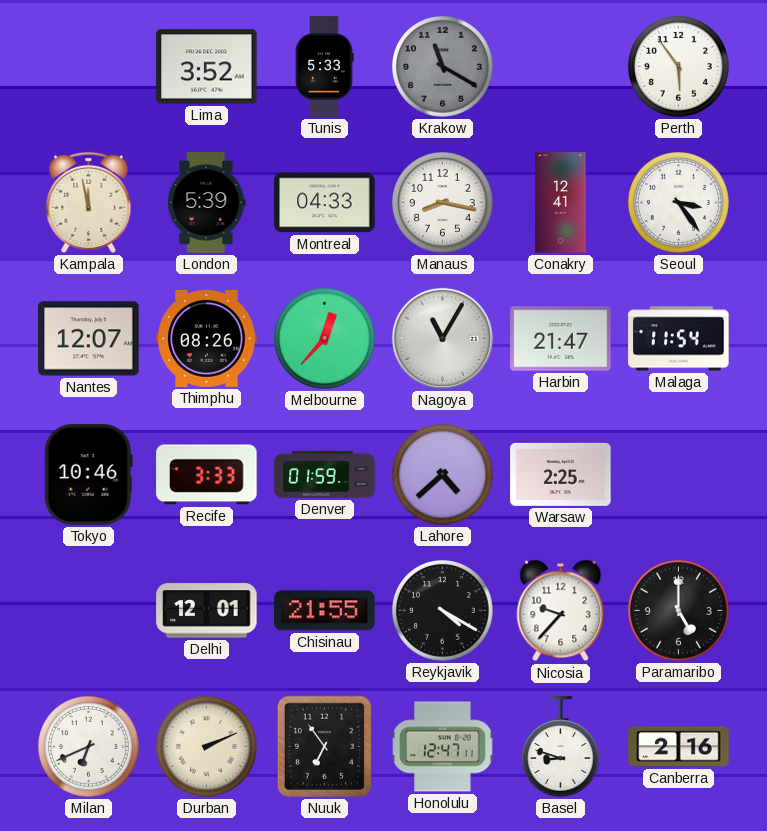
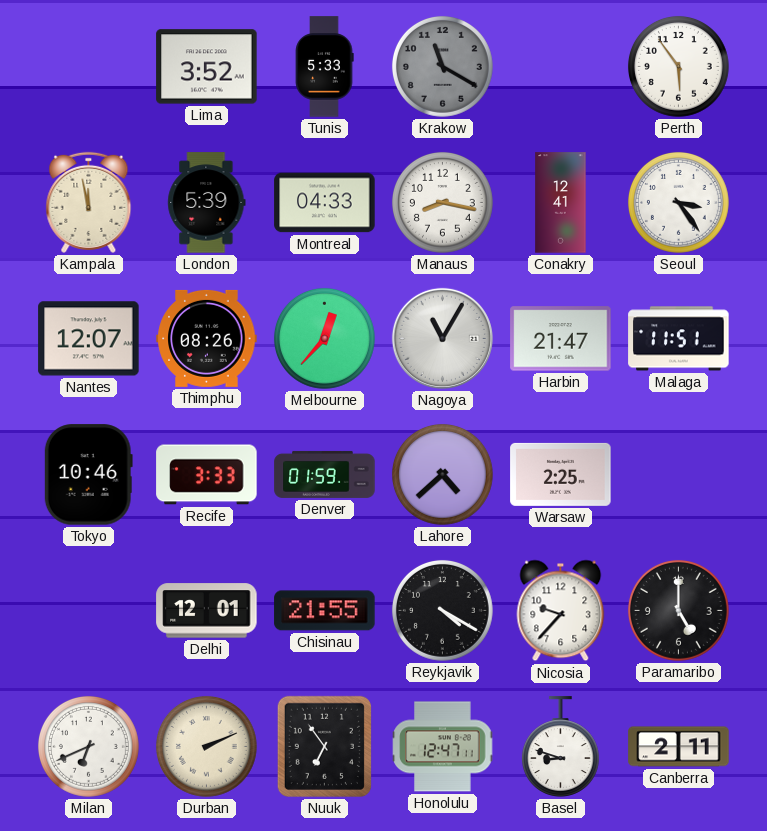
Malaga: 11:54 -> 11:51
Canberra: 2:16 -> 2:11
